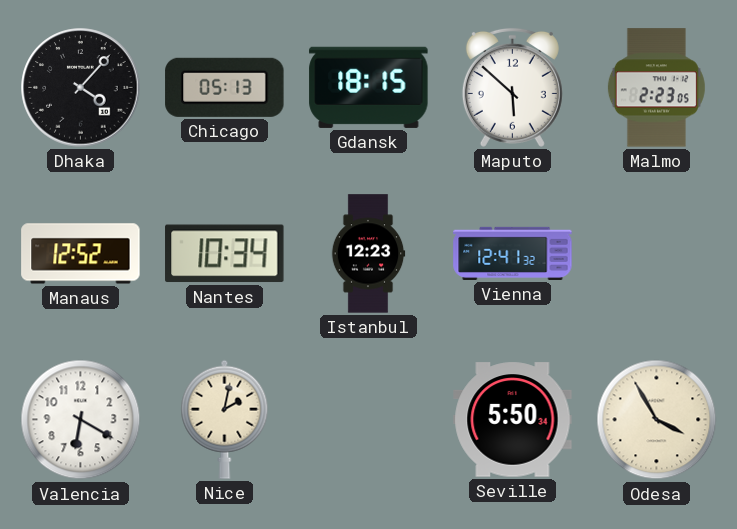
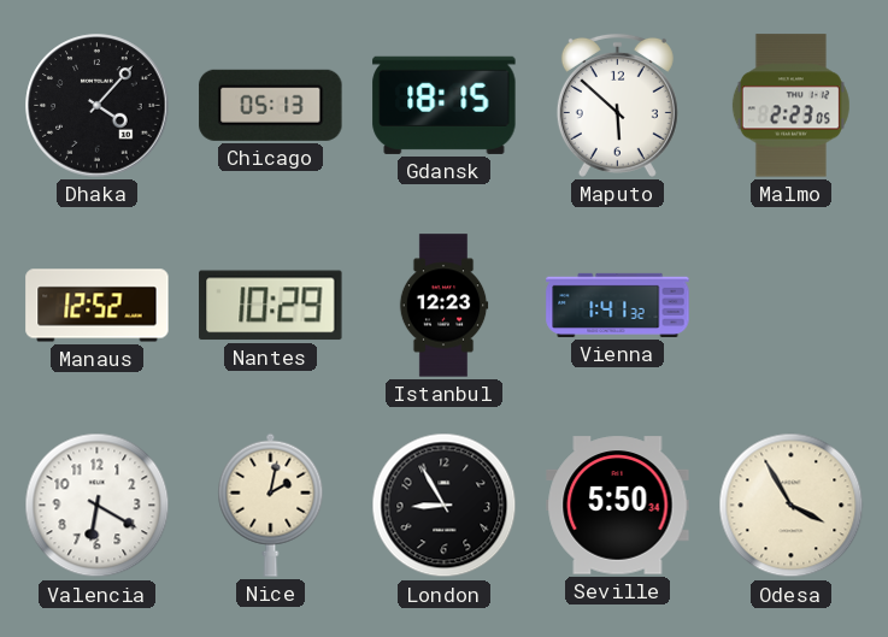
Nantes: 10:34 -> 10:29
Vienna: 12:41 -> 1:41
London: none -> 8:55
